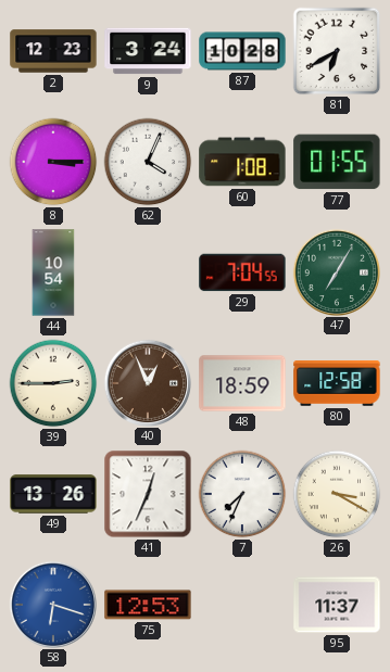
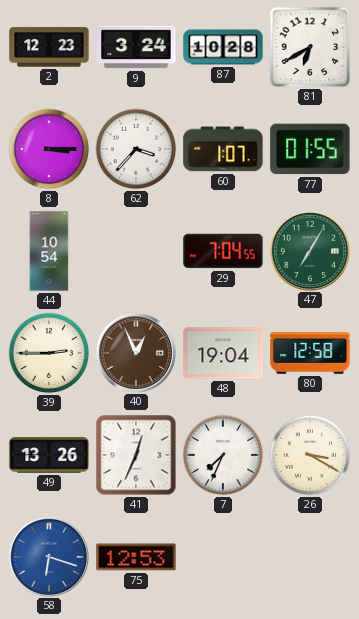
62: 4:04 -> 3:37
60: 1:08 -> 1:07
48: 18:59 -> 19:04
95: 11:37 -> none
